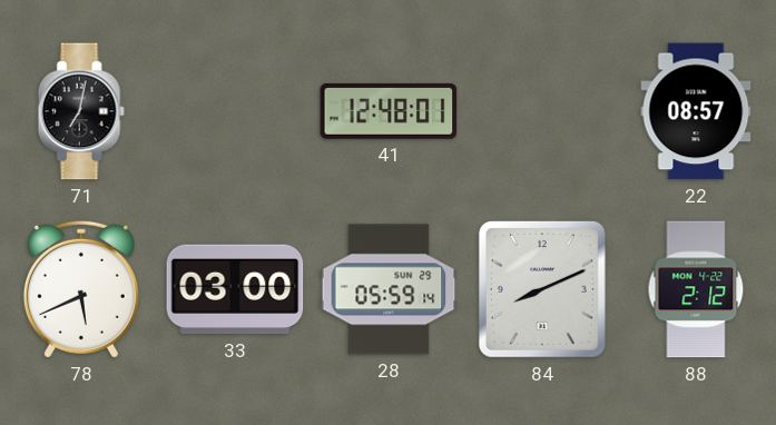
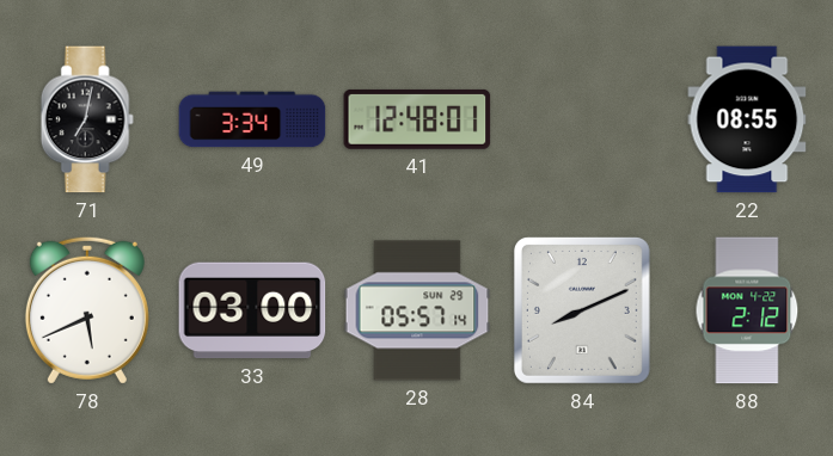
49: none -> 3:34
22: 08:57 -> 08:55
28: 05:59 -> 05:57
